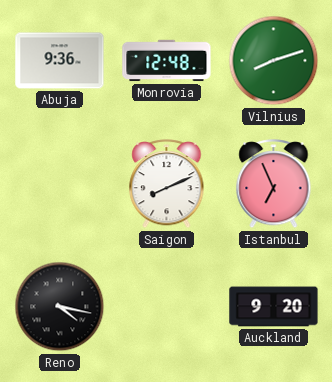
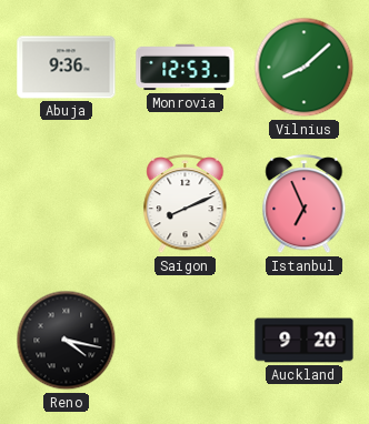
Monrovia: 12:48 -> 12:53
Vilnius: 8:12 -> 8:08
